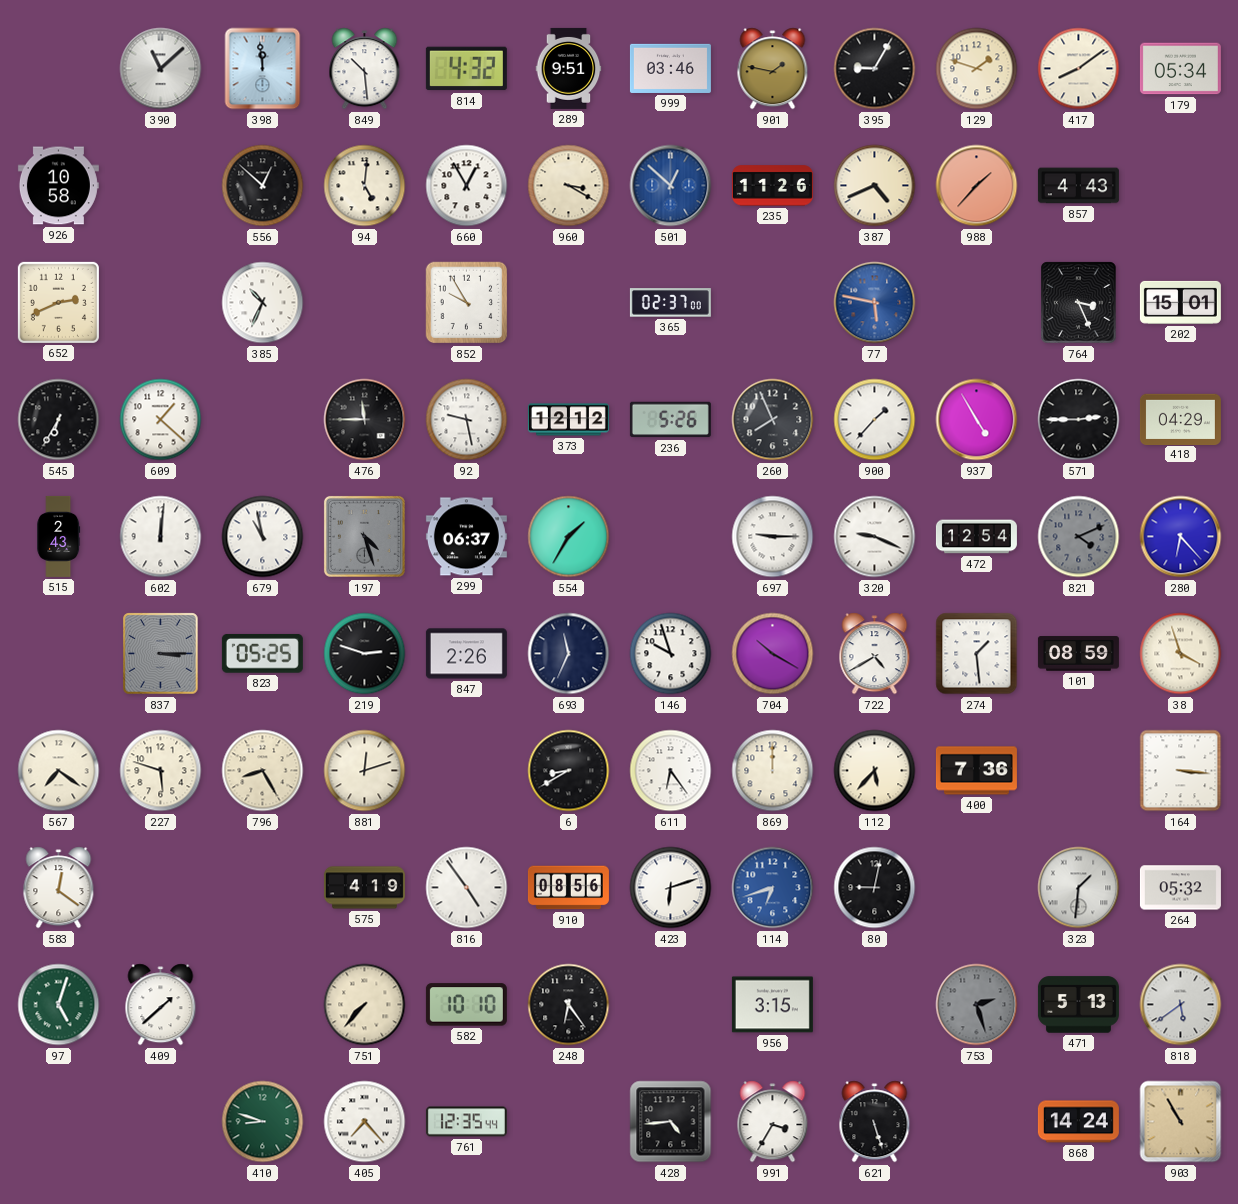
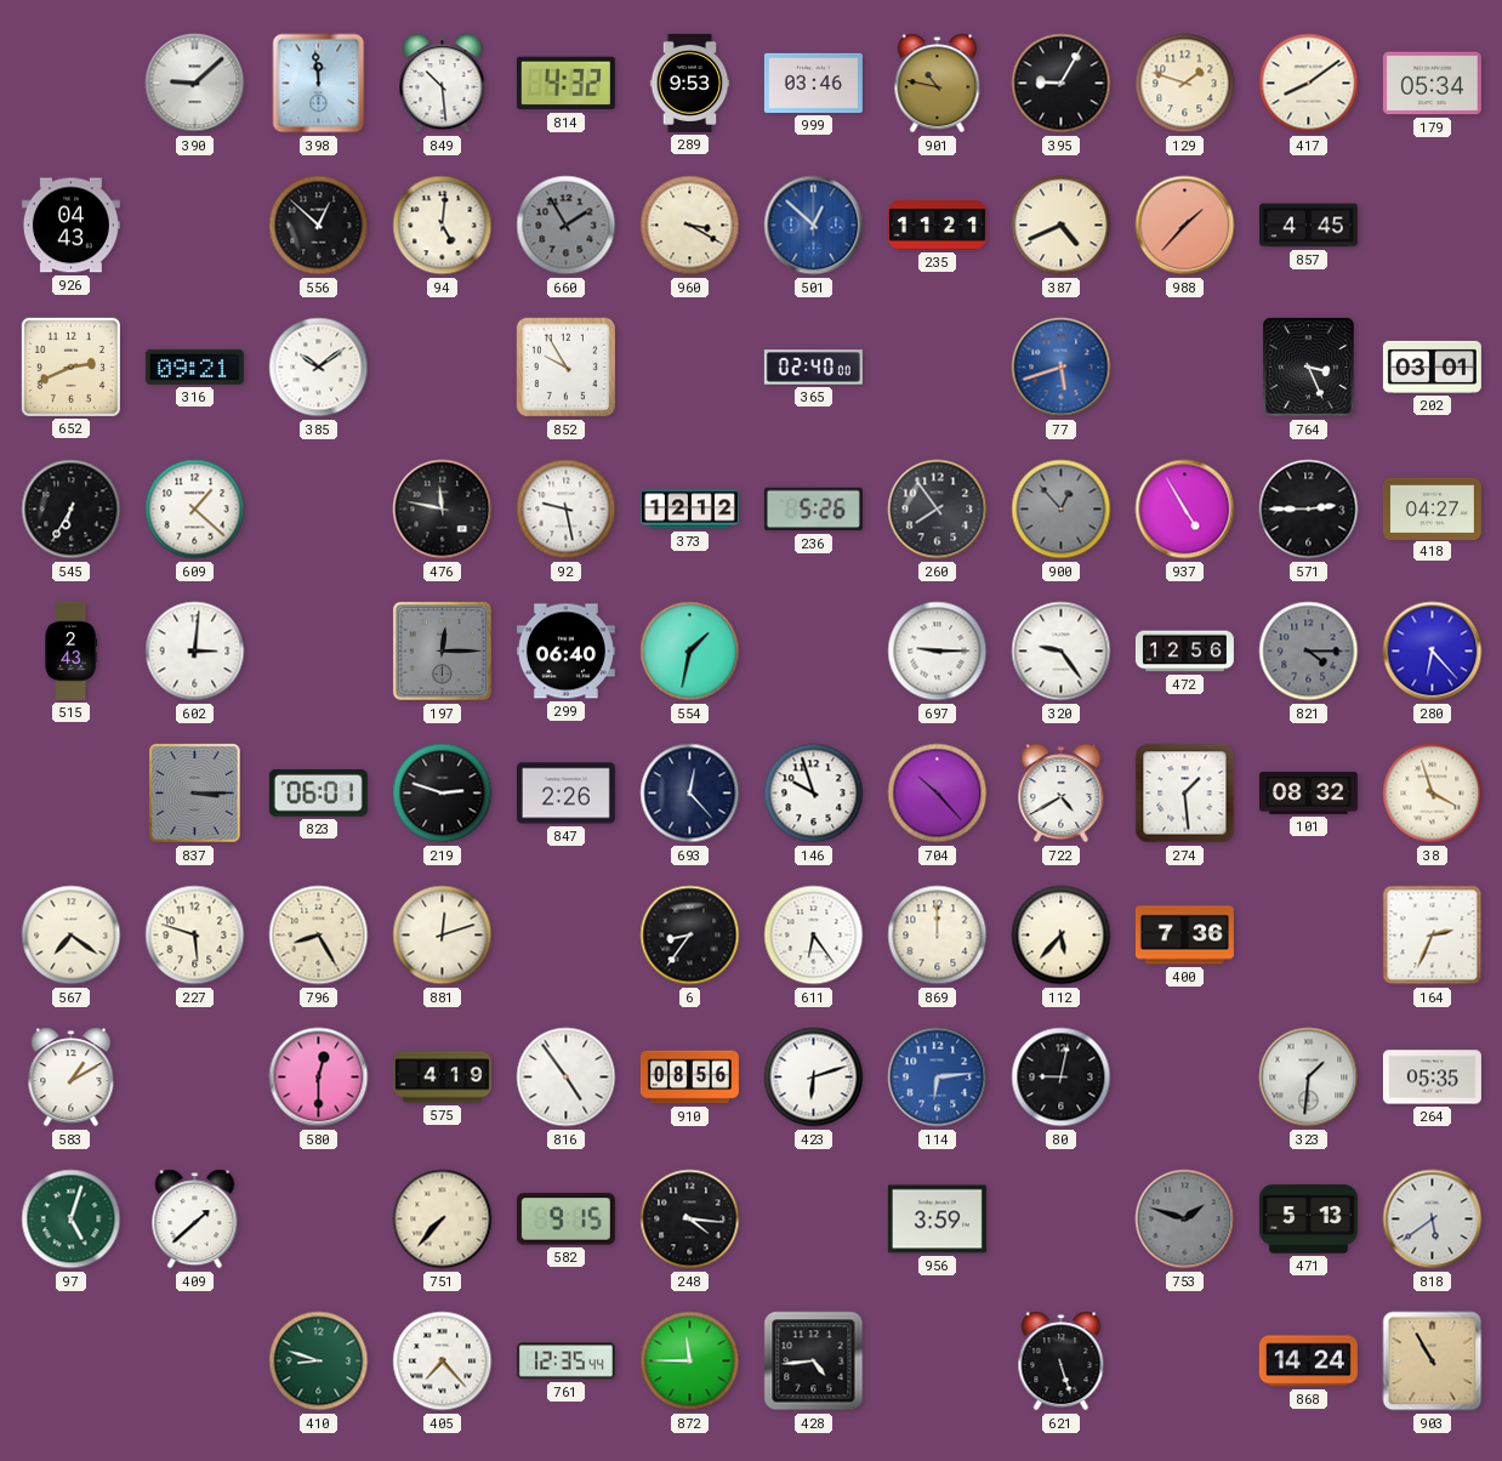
390: 11:08 -> 9:08
289: 9:51 -> 9:53
901: 1:47 -> 10:47
926: 10:58 -> 04:43
660: 12:55 -> 1:55
660 dial: white -> grey
235: 11:26 -> 11:21
857: 4:43 -> 4:45
316: none -> 09:21
385: 10:34 -> 10:09
365: 02:37 -> 02:40
77: 5:47 -> 5:42
202: 15:01 -> 03:01
476: 11:45 -> 11:47
260: 7:56 -> 7:54
900: 1:37 -> 12:53
900 dial: white -> grey
418: 04:29 -> 04:27
602: 12:01 -> 3:01
679: 10:58 -> none
197: 4:27 -> 12:15
299: 06:37 -> 06:40
554: 1:35 -> 1:32
320: 9:19 -> 9:24
472: 12:54 -> 12:56
821: 4:11 -> 4:15
823: 05:25 -> 06:01
693: 11:34 -> 12:23
704: 10:20 -> 10:23
101: 08:59 -> 08:32
6: 8:40 -> 8:36
164: 3:16 -> 2:34
583: 12:21 -> 1:10
580: none -> 12:30
114: 6:42 -> 6:14
264: 05:32 -> 05:35
582: 10:10 -> 9:15
248: 6:24 -> 4:16
956: 3:15 -> 3:59
753: 2:27 -> 1:48
872: none -> 11:45
991: 3:35 -> none
